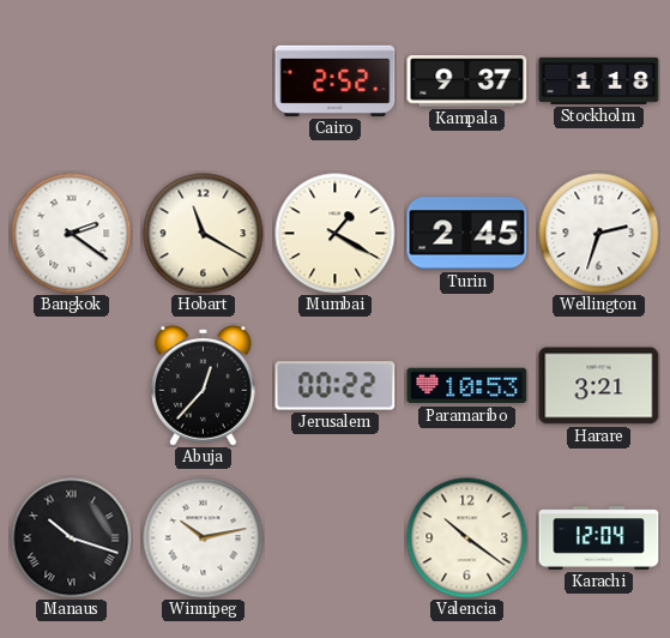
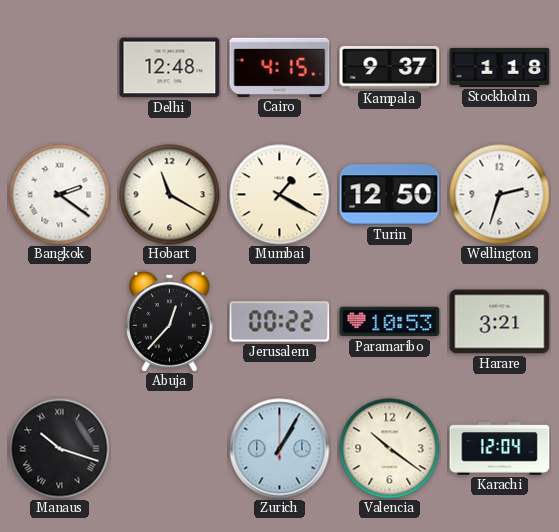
Delhi: none -> 12:48
Cairo: 2:52 -> 4:15
Turin: 2:45 -> 12:50
Winnipeg: 10:13 -> none
Zurich: none -> 1:05
